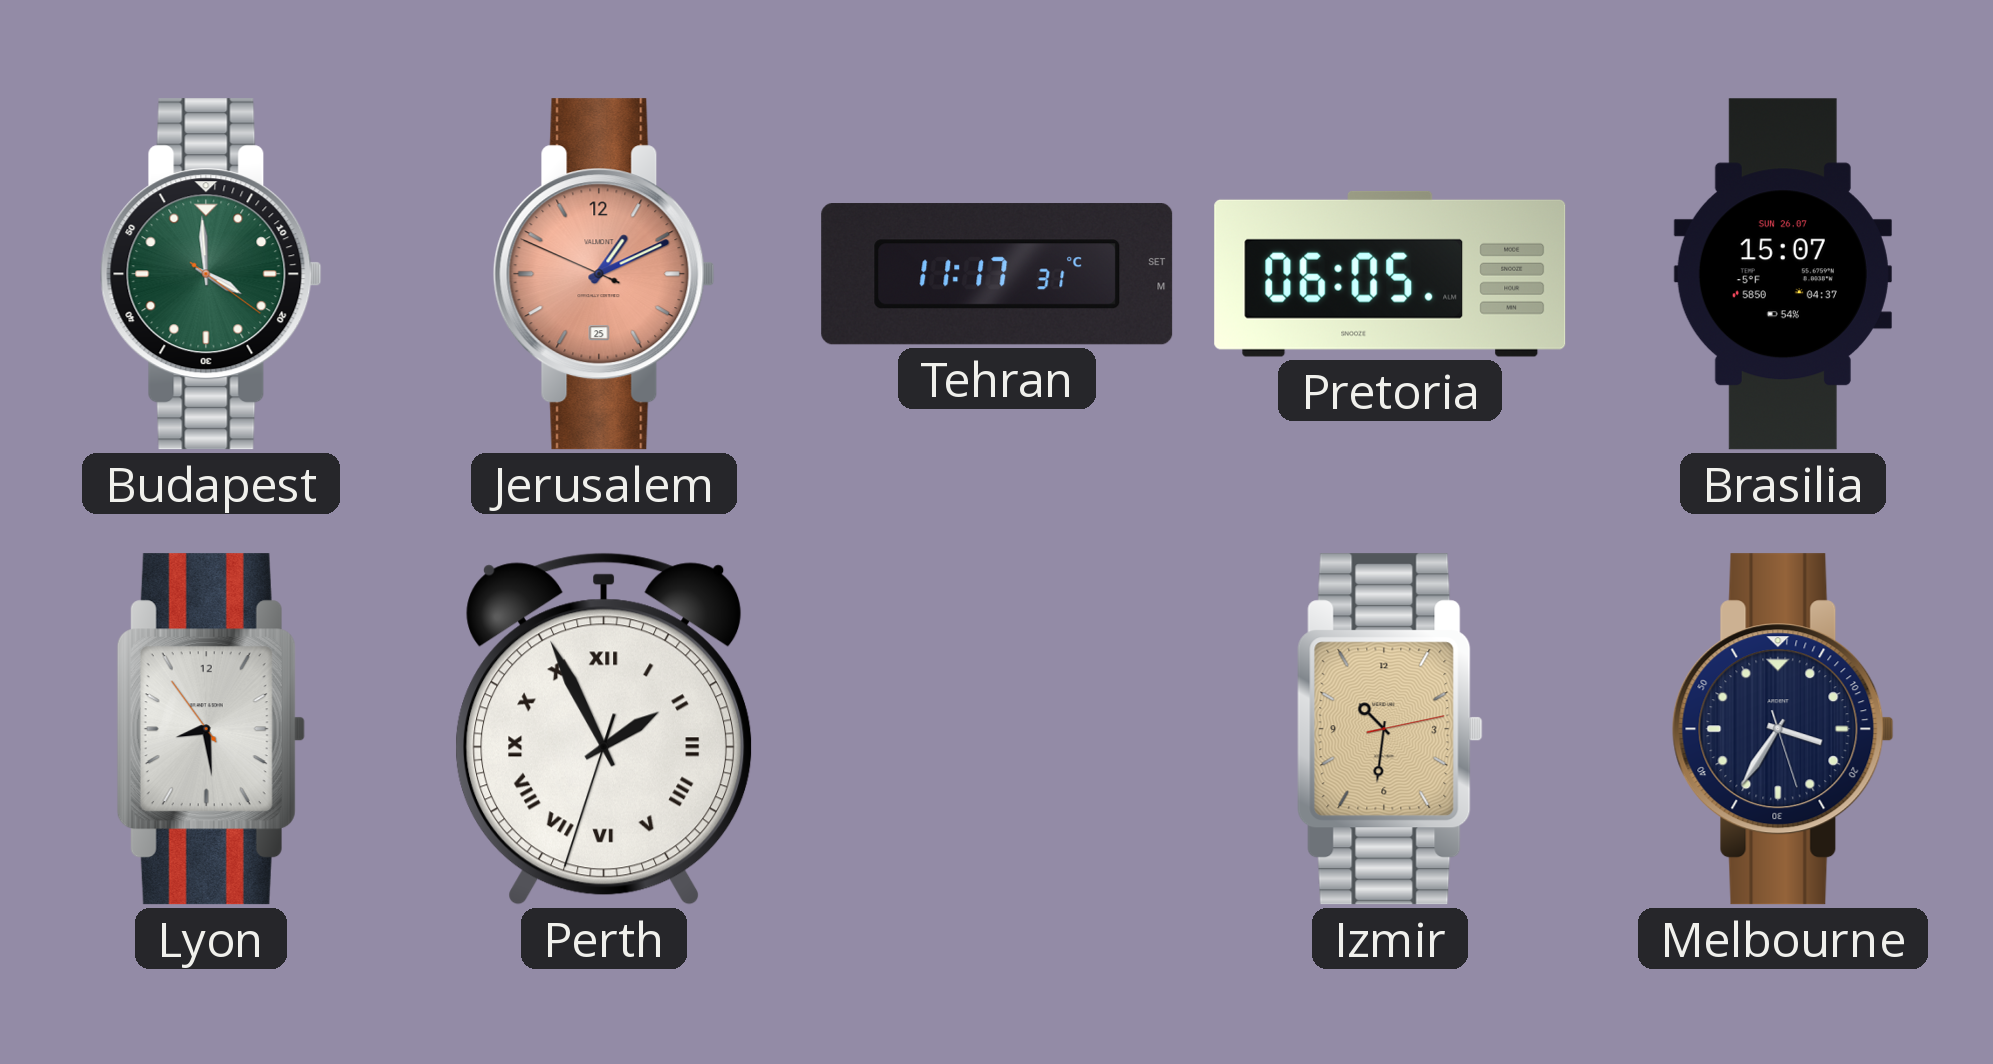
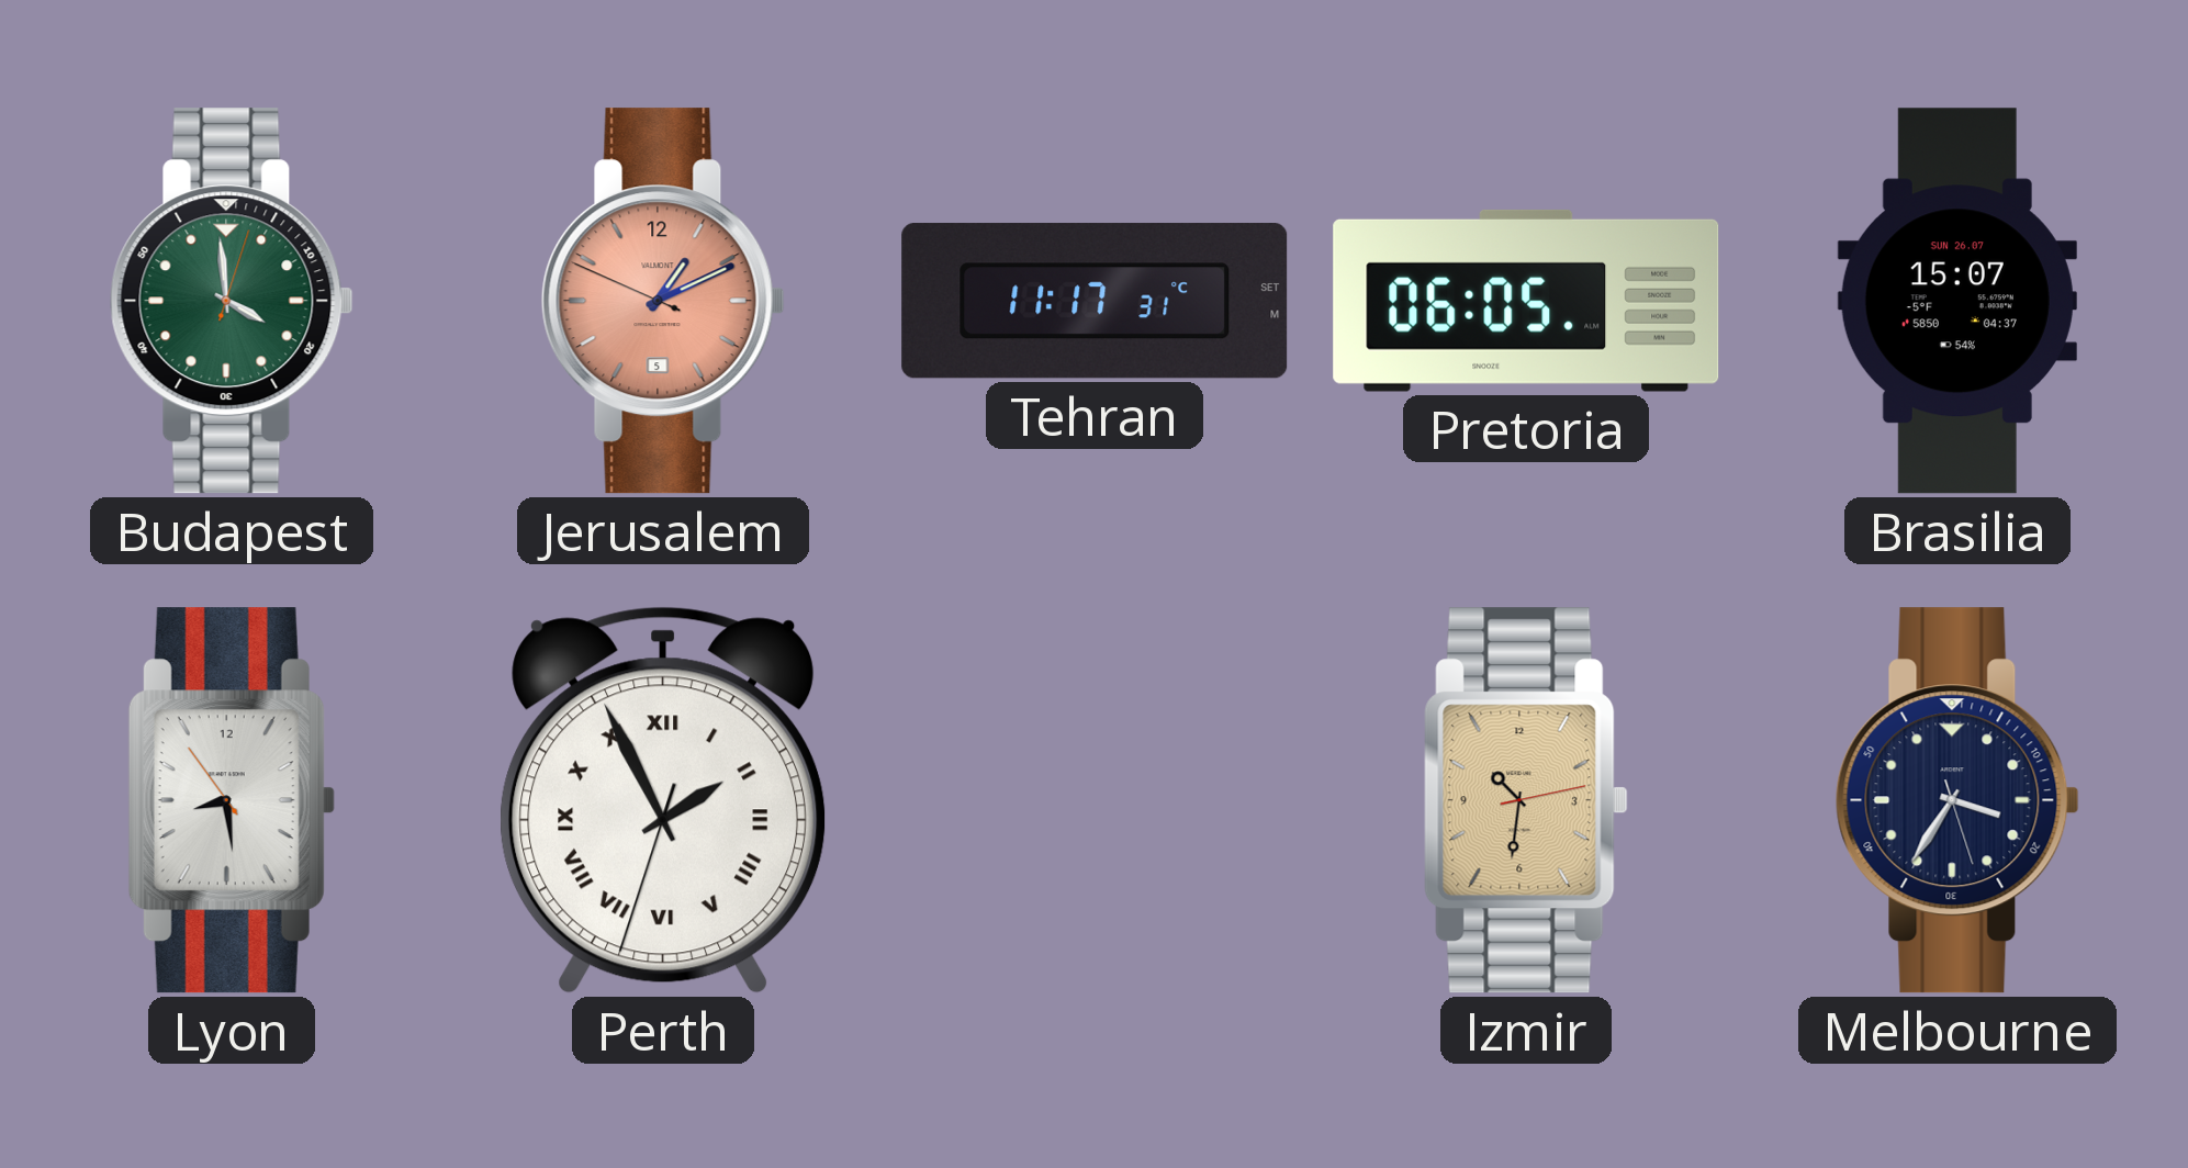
Budapest: 3:59:21 -> 3:59:03
Jerusalem date: 25 -> 5
